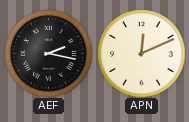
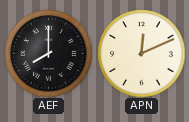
AEF: 2:17 -> 8:00
